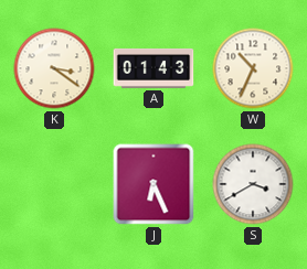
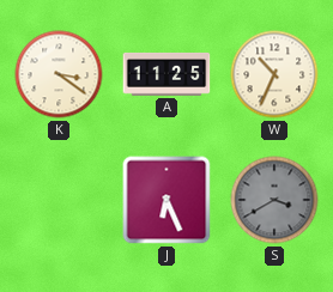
A: 01:43 -> 11:25
S dial: white -> grey
